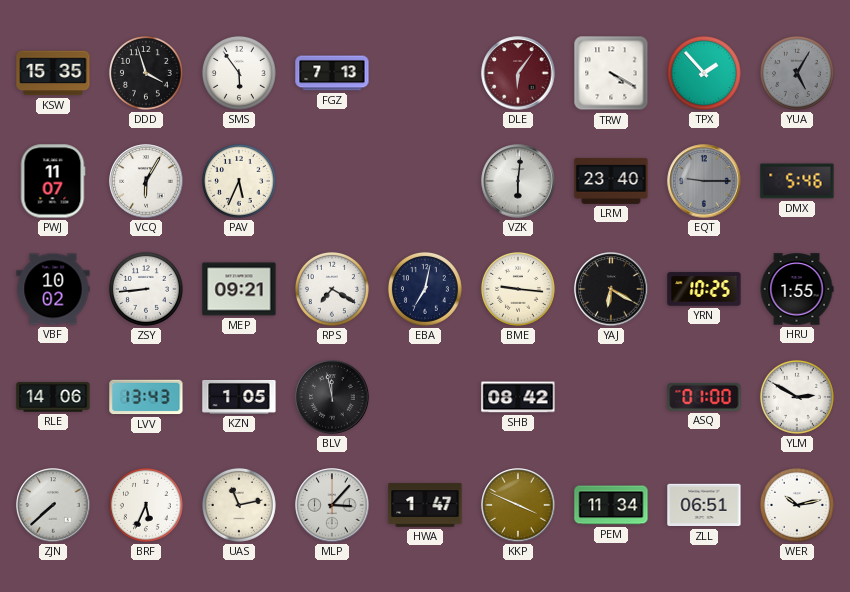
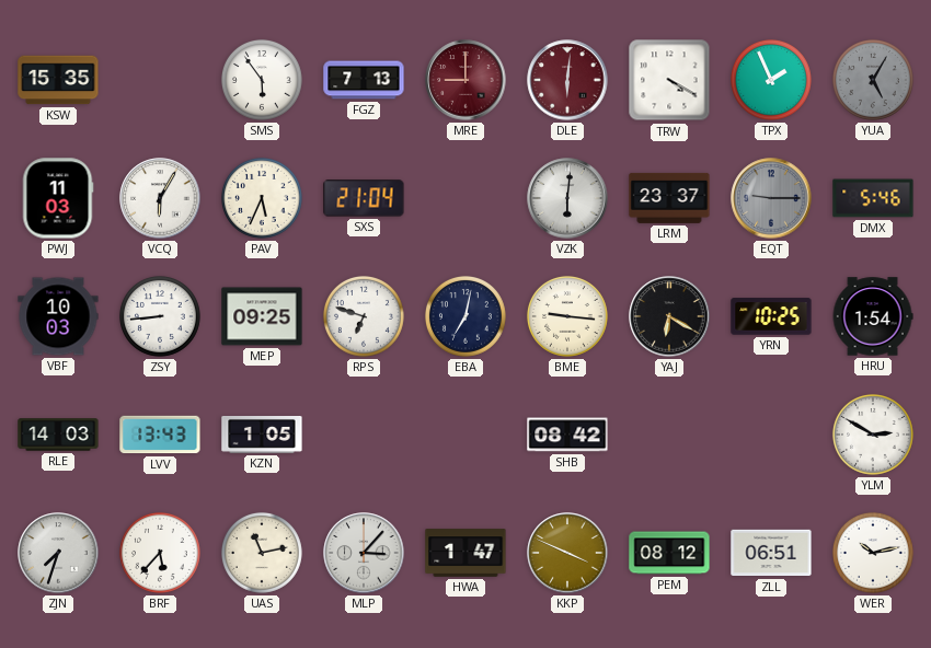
DDD: 3:57 -> none
MRE: none -> 9:00
DLE: 6:06 -> 6:01
TPX: 1:53 -> 1:56
PWJ: 11:07 -> 11:03
SXS: none -> 21:04
LRM: 23:40 -> 23:37
VBF: 10:02 -> 10:03
MEP: 09:21 -> 09:25
RPS: 7:20 -> 6:48
HRU: 1:55 -> 1:54
RLE: 14:06 -> 14:03
BLV: 11:58 -> none
ASQ: 01:00 -> none
ZJN: 7:38 -> 7:33
BRF: 5:34 -> 5:37
PEM: 11:34 -> 08:12
